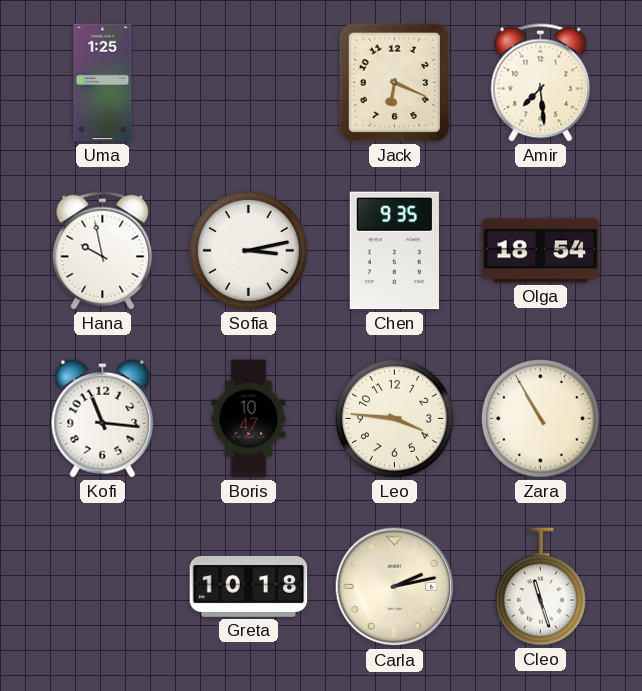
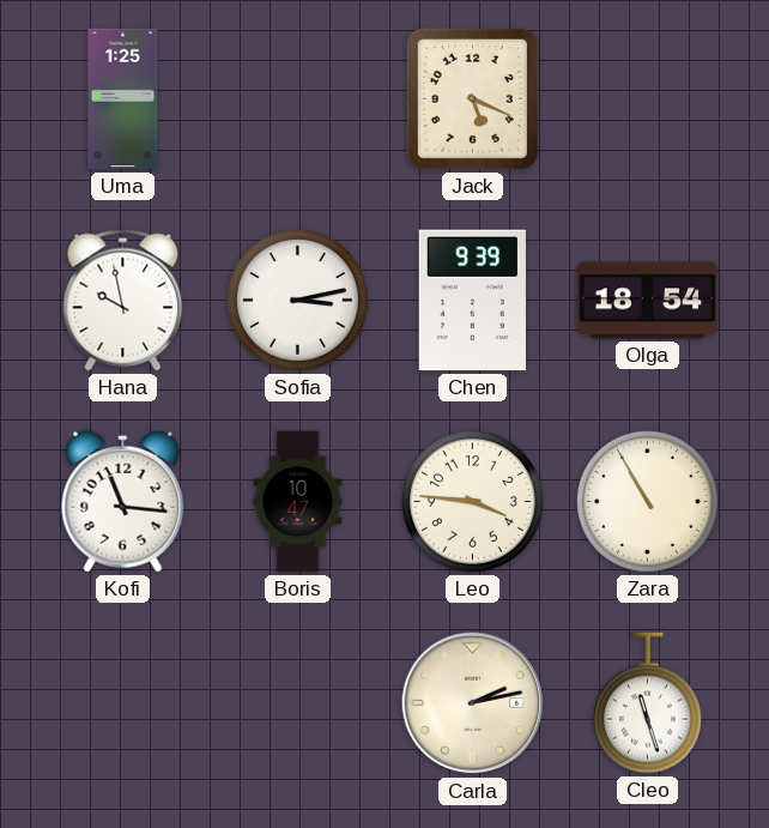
Jack: 6:19 -> 5:19
Amir: 7:29 -> none
Chen: 9:35 -> 9:39
Greta: 10:18 -> none
